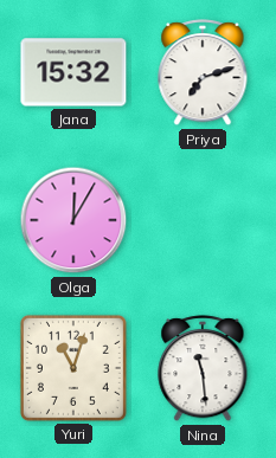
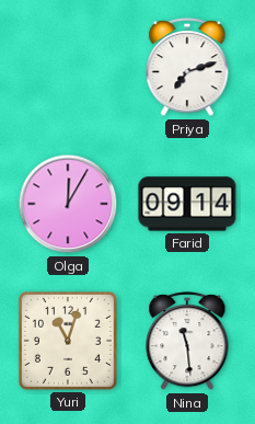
Jana: 15:32 -> none
Farid: none -> 09:14
